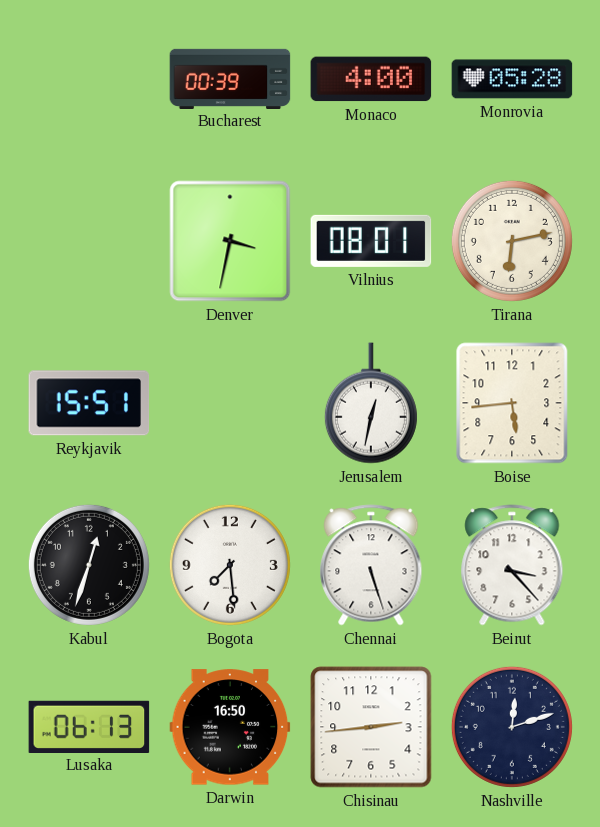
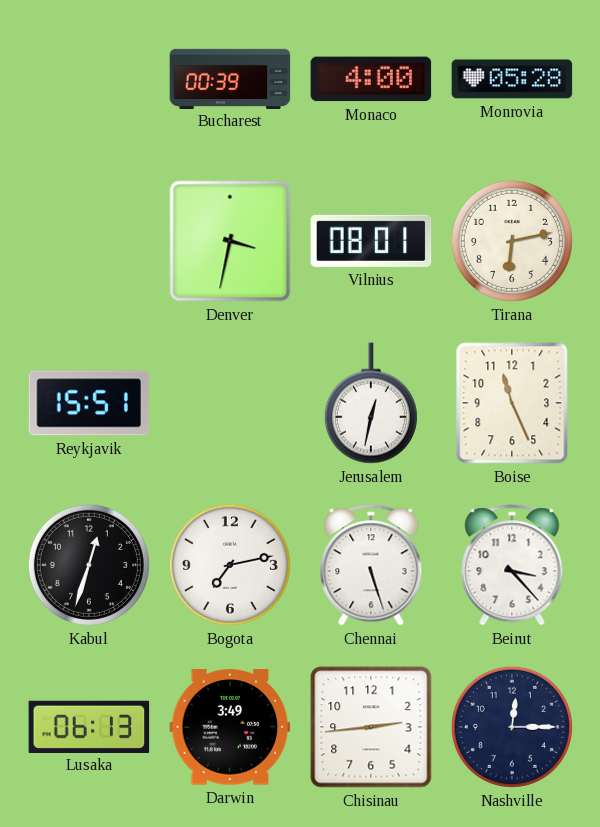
Boise: 5:44 -> 11:26
Bogota: 7:29 -> 7:13
Darwin: 16:50 -> 3:49
Nashville: 12:12 -> 12:15
